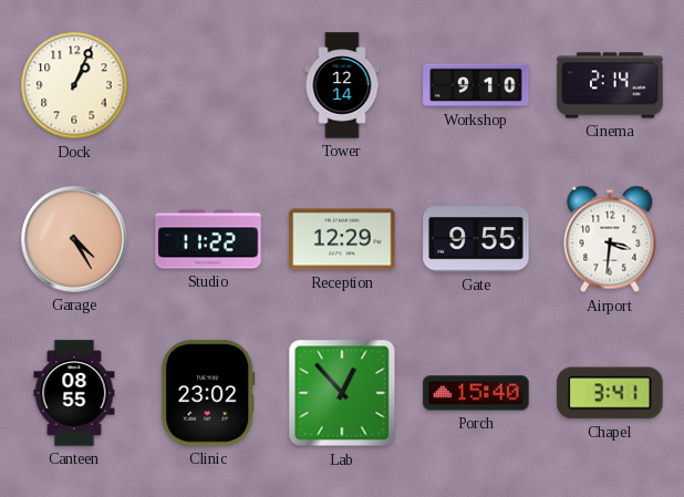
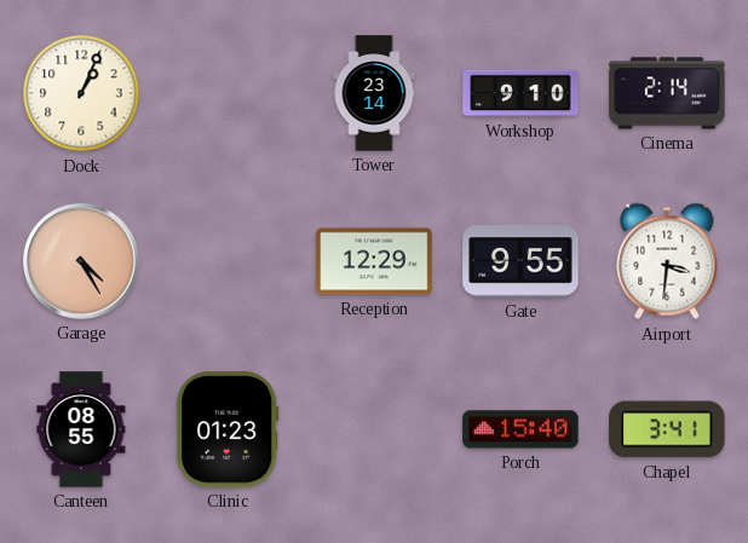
Tower: 12:14 -> 23:14
Studio: 11:22 -> none
Clinic: 23:02 -> 01:23
Lab: 12:53 -> none
